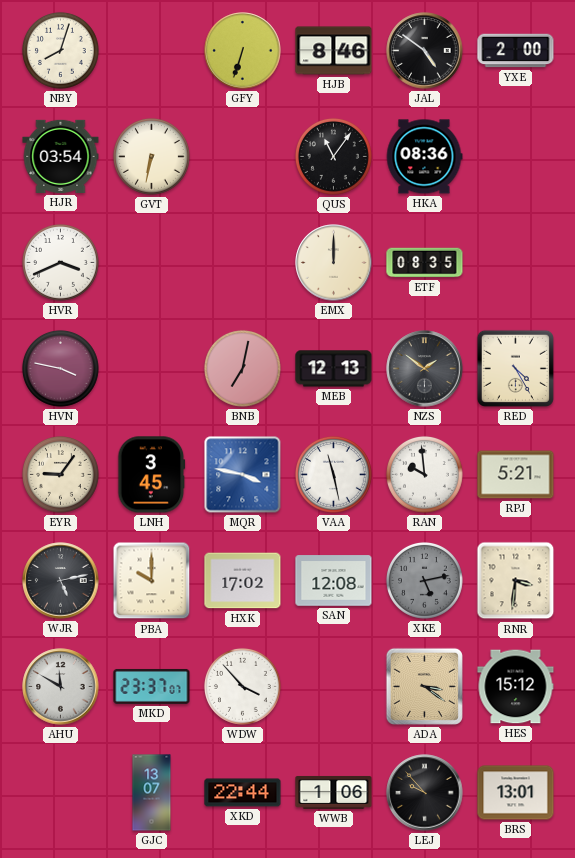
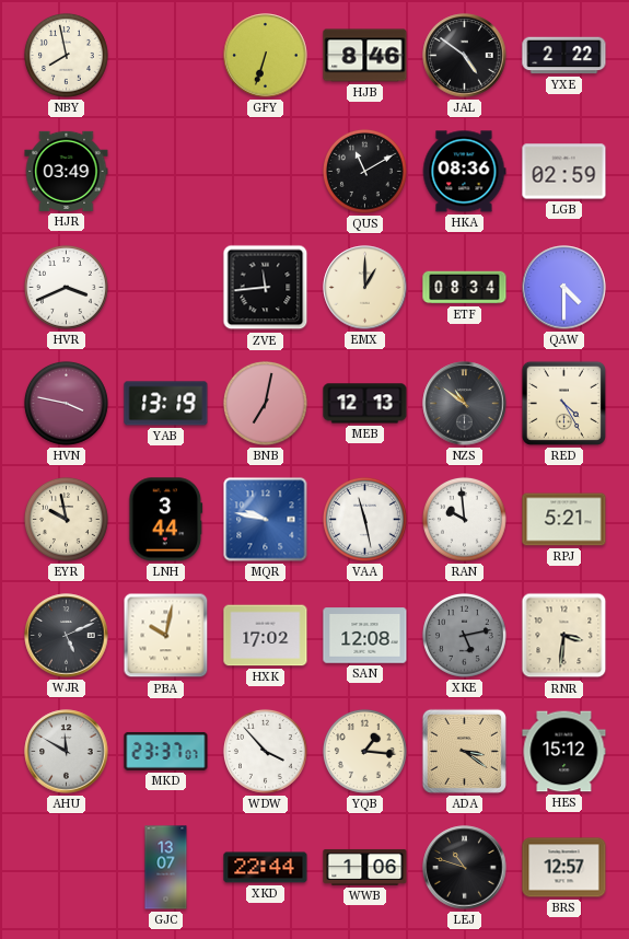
NBY: 8:03 -> 7:58
YXE: 2:00 -> 2:22
HJR: 03:54 -> 03:49
GVT: 6:32 -> none
QUS: 11:06 -> 11:10
LGB: none -> 02:59
ZVE: none -> 11:44
EMX: 12:00 -> 1:00
ETF: 08:35 -> 08:34
QAW: none -> 4:30
YAB: none -> 13:19
NZS: 1:51 -> 10:51
EYR: 9:06 -> 9:58
LNH: 3:45 -> 3:44
MQR: 3:47 -> 9:47
WJR: 5:13 -> 5:11
PBA: 10:00 -> 10:02
YQB: none -> 1:16
LEJ: 9:53 -> 10:48
BRS: 13:01 -> 12:57
